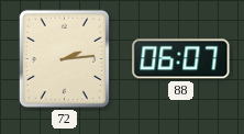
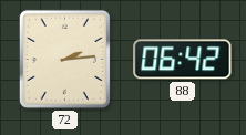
88: 06:07 -> 06:42
